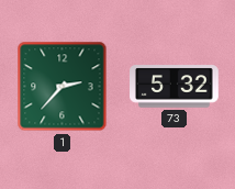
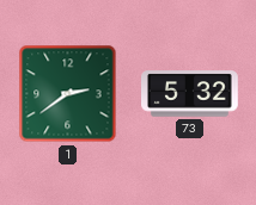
1: 2:37 -> 2:39
